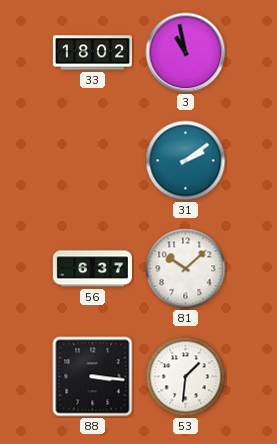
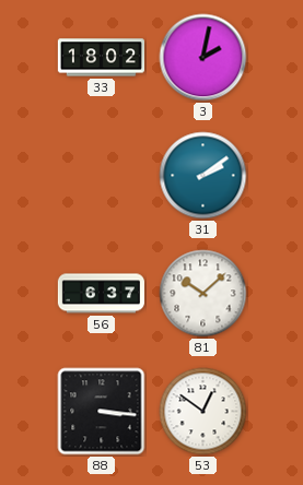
3: 10:58 -> 2:02
53: 1:31 -> 12:51
